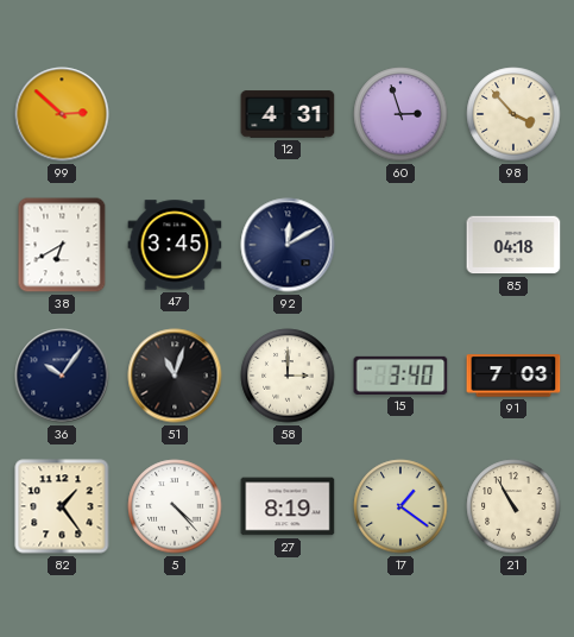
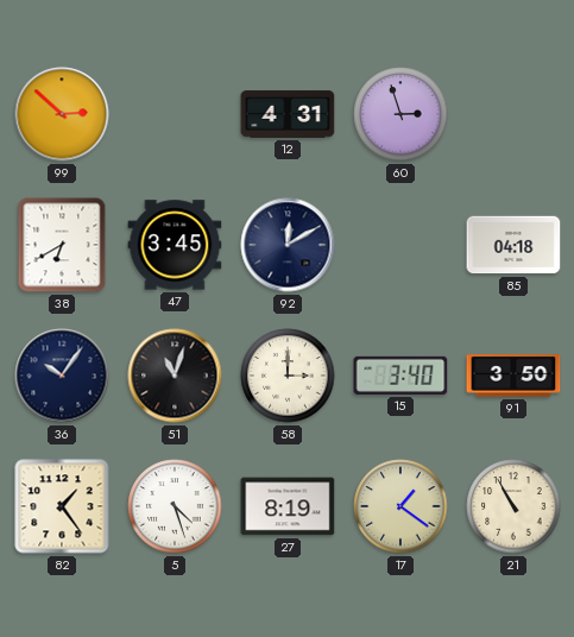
98: 3:53 -> none
91: 7:03 -> 3:50
5: 4:23 -> 4:27
